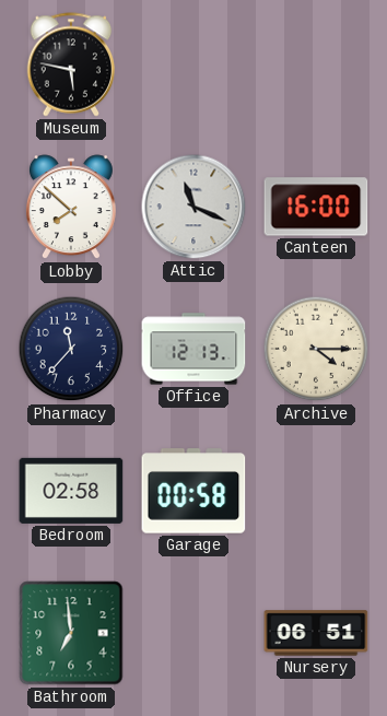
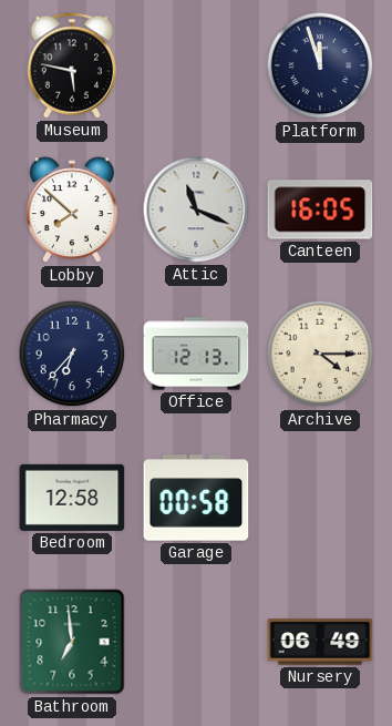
Platform: none -> 11:57
Canteen: 16:00 -> 16:05
Pharmacy: 11:37 -> 6:37
Bedroom: 02:58 -> 12:58
Nursery: 06:51 -> 06:49
